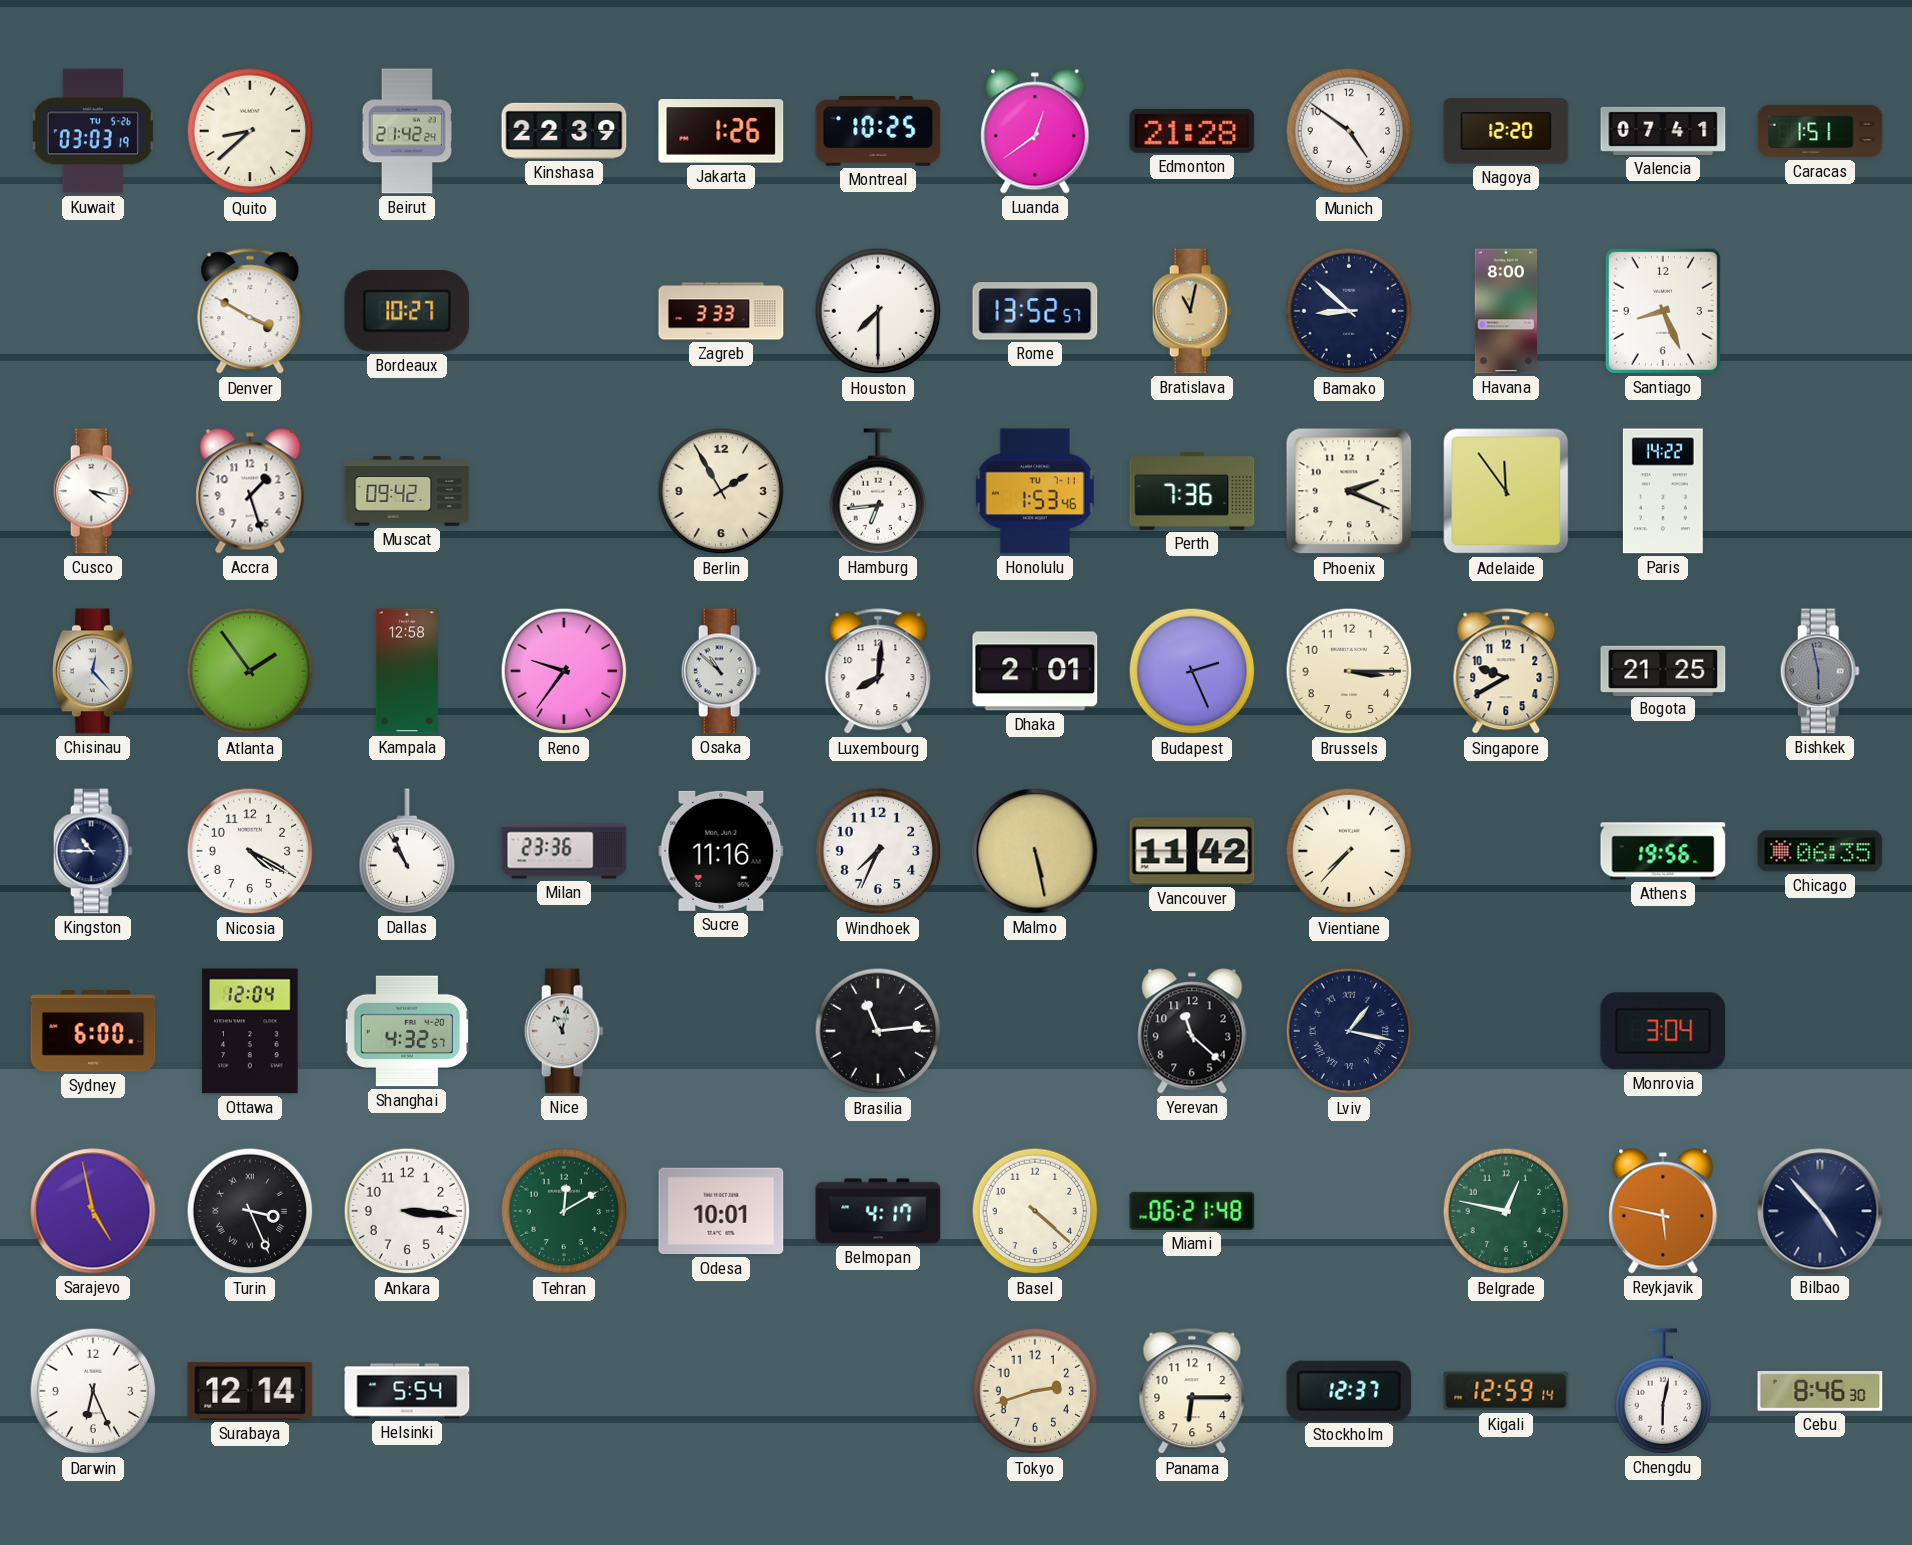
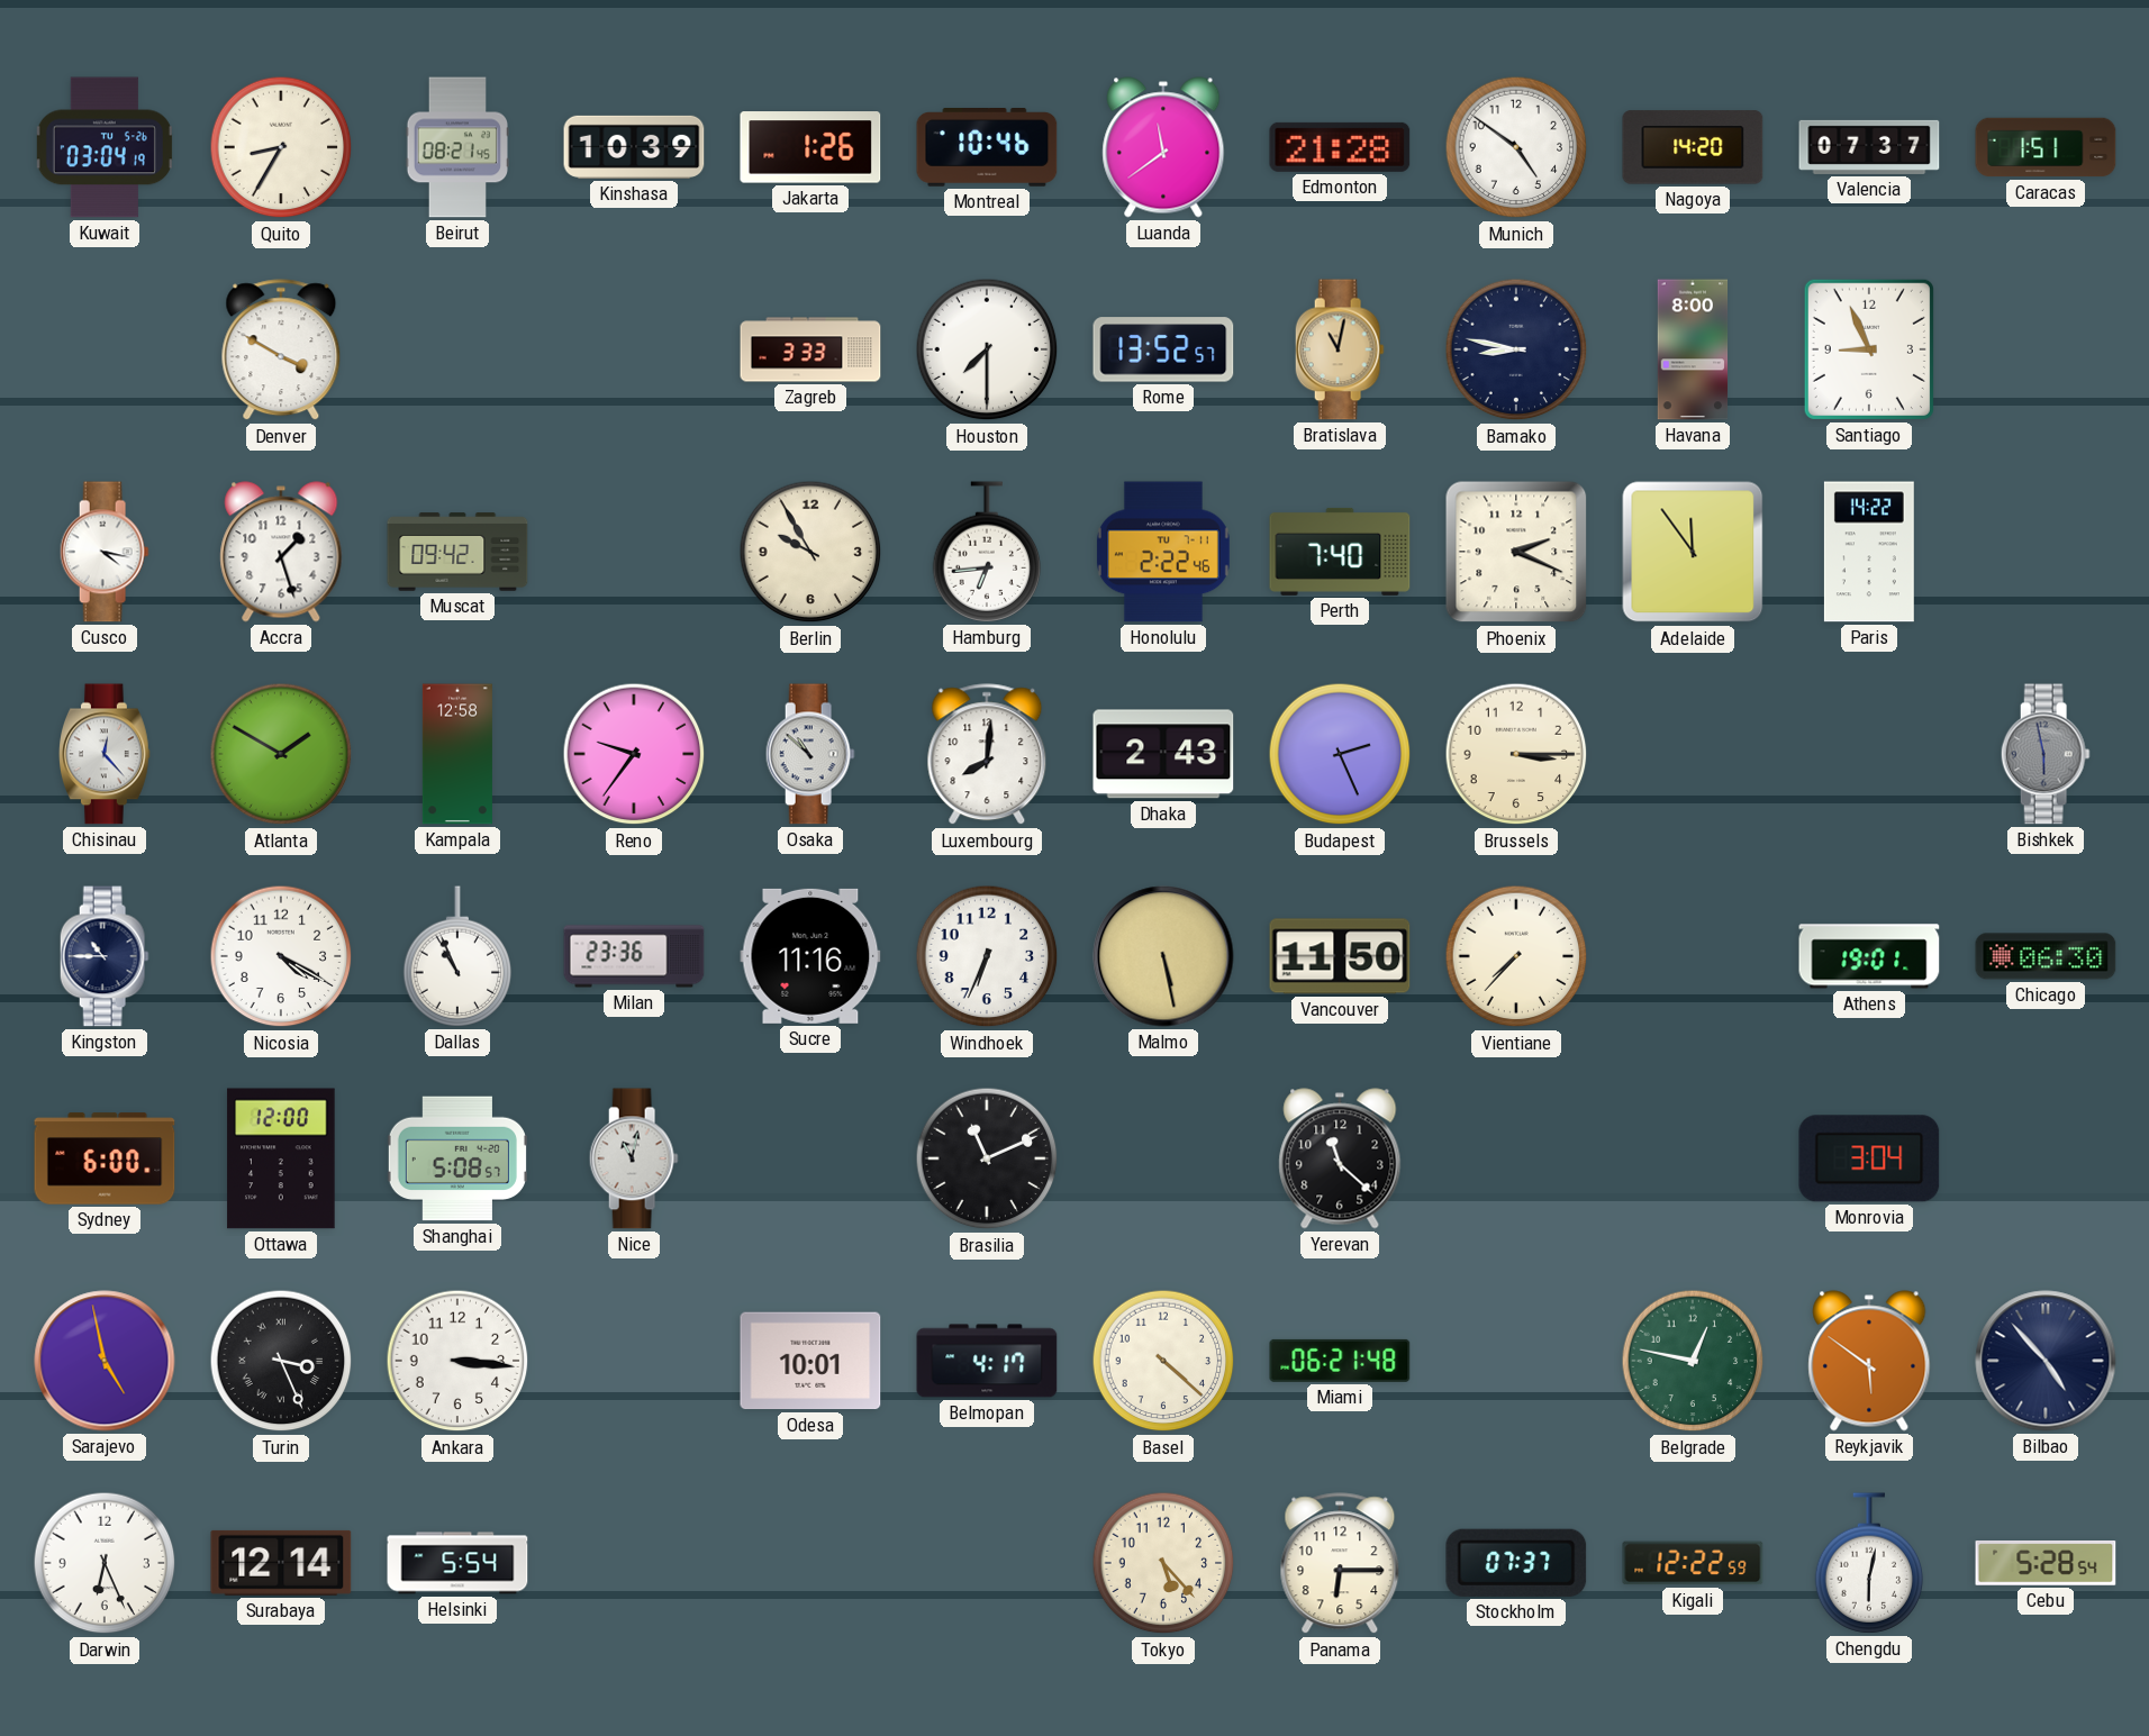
Kuwait: 03:03 -> 03:04
Quito: 8:38 -> 8:35
Beirut: 21:42 -> 08:21
Kinshasa: 22:39 -> 10:39
Montreal: 10:25 -> 10:46
Luanda: 12:39 -> 11:39
Nagoya: 12:20 -> 14:20
Valencia: 07:41 -> 07:37
Bordeaux: 10:27 -> none
Bamako: 8:52 -> 8:47
Santiago: 8:26 -> 8:56
Berlin: 1:55 -> 9:55
Honolulu: 1:53 -> 2:22
Perth: 7:36 -> 7:40
Atlanta: 1:54 -> 1:50
Dhaka: 2:01 -> 2:43
Singapore: 9:40 -> none
Bogota: 21:25 -> none
Windhoek: 7:34 -> 6:34
Vancouver: 11:42 -> 11:50
Athens: 19:56 -> 19:01
Chicago: 06:35 -> 06:30
Ottawa: 12:04 -> 12:00
Shanghai: 4:32 -> 5:08
Brasilia: 11:14 -> 11:11
Lviv: 1:17 -> none
Tehran: 12:10 -> none
Reykjavik: 5:47 -> 5:51
Tokyo: 2:42 -> 5:23
Stockholm: 12:37 -> 07:37
Kigali: 12:59 -> 12:22
Cebu: 8:46 -> 5:28
